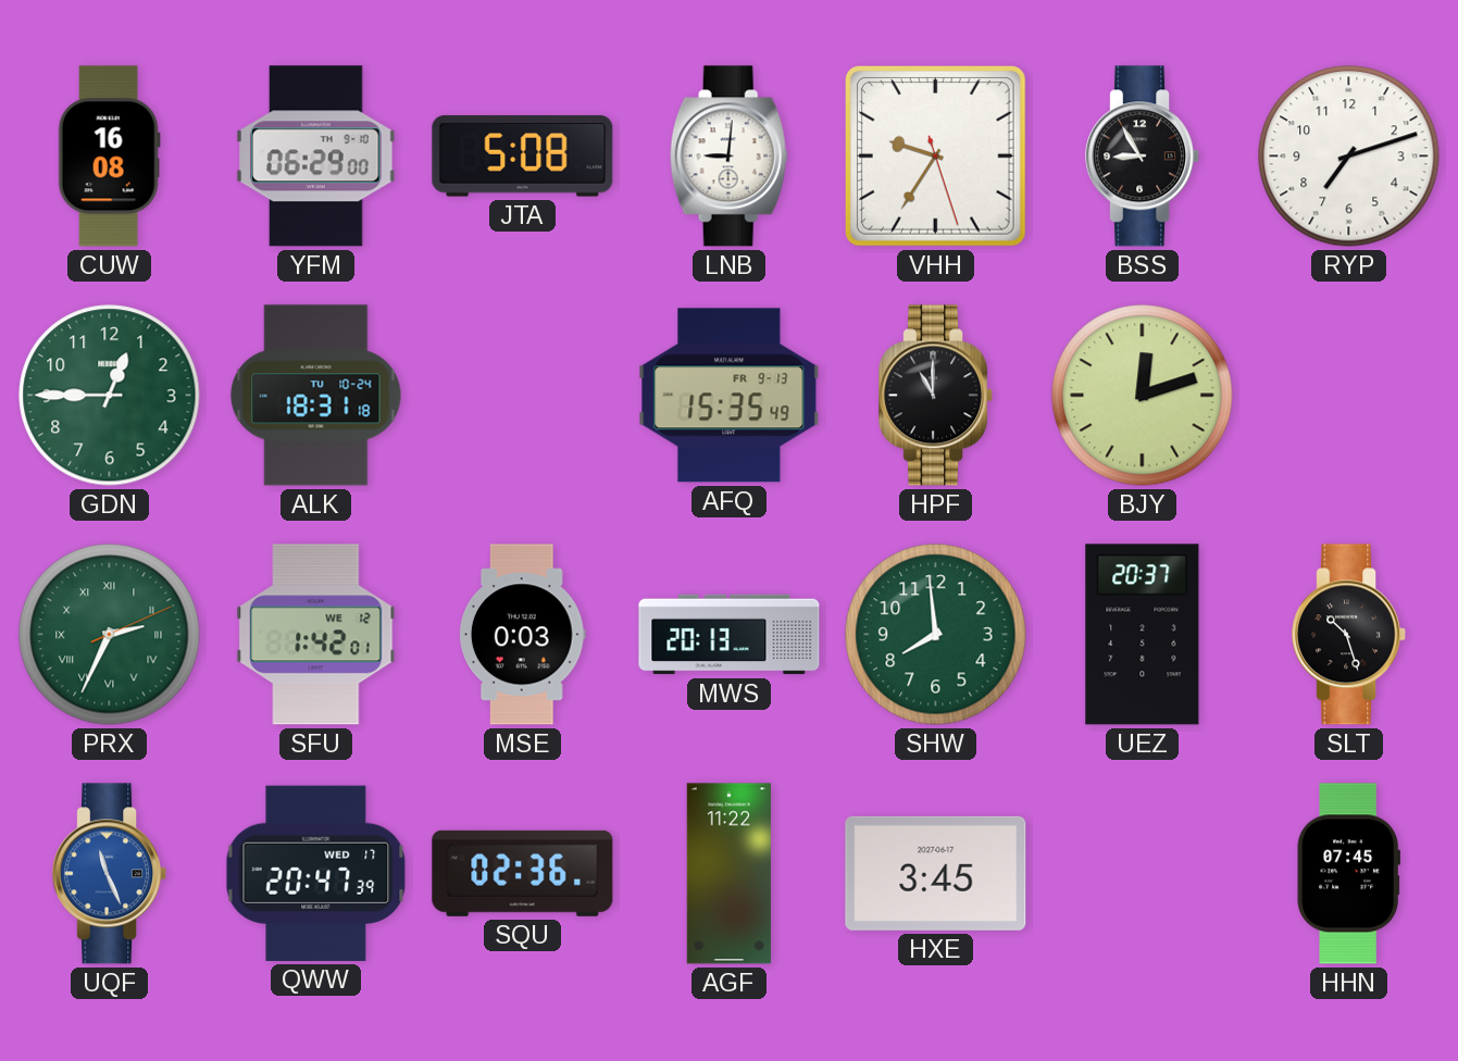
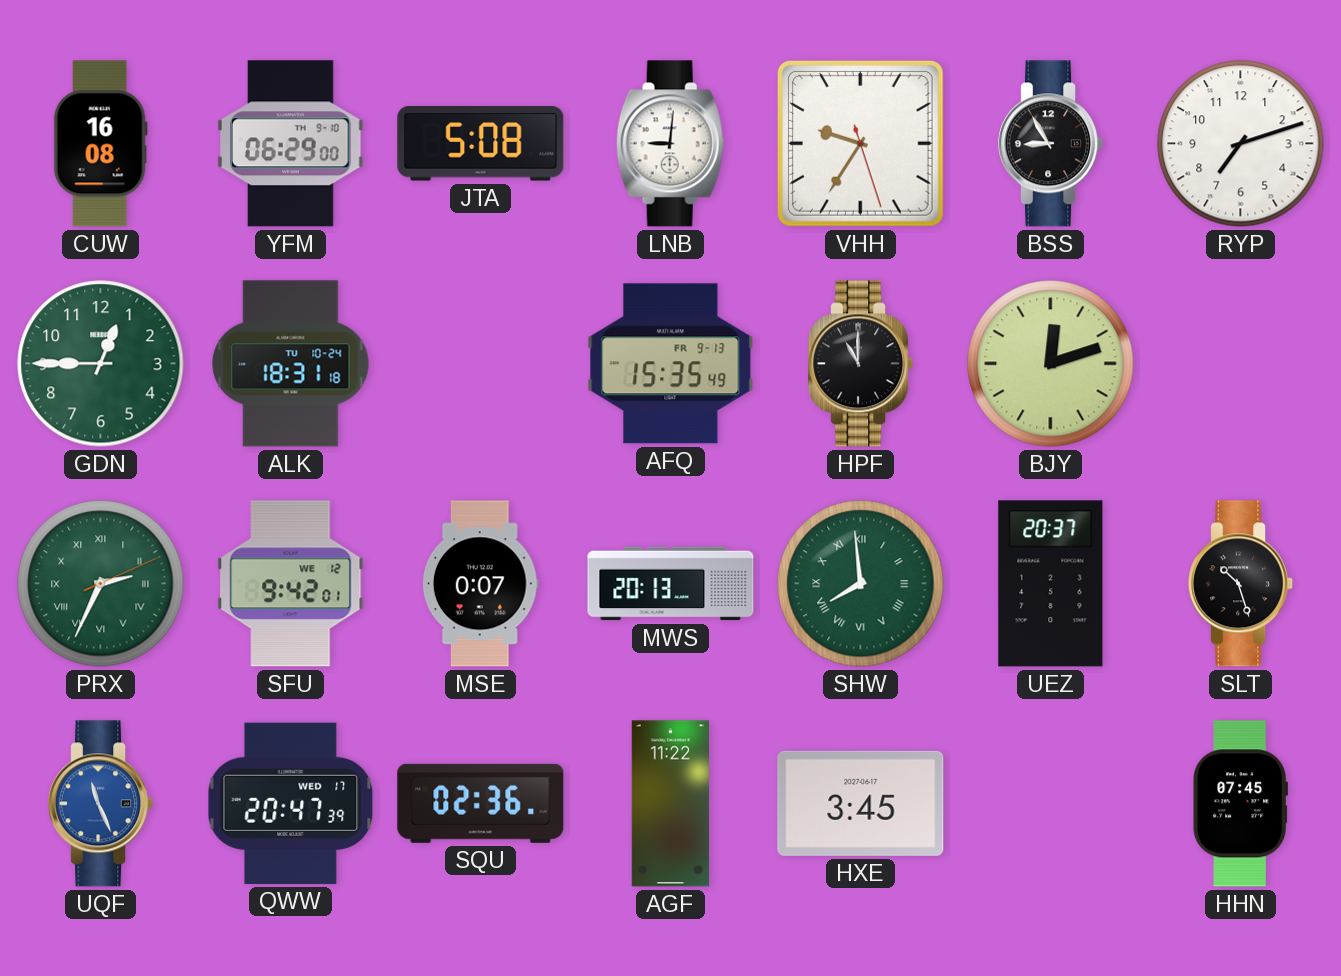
SFU: 1:42 -> 9:42
MSE: 0:03 -> 0:07
SHW numerals: Arabic -> Roman
